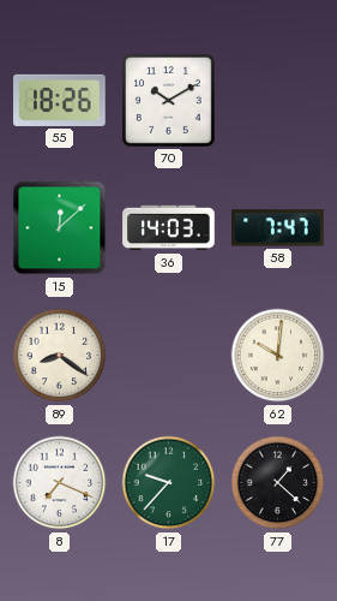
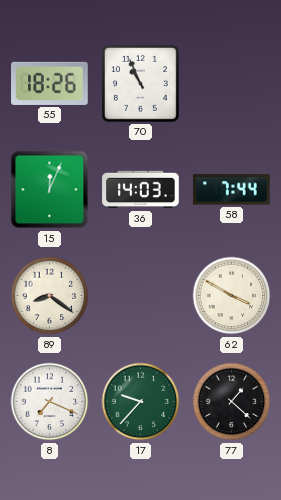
70: 10:10 -> 10:56
15: 12:08 -> 12:04
58: 7:47 -> 7:44
62: 10:01 -> 3:50
